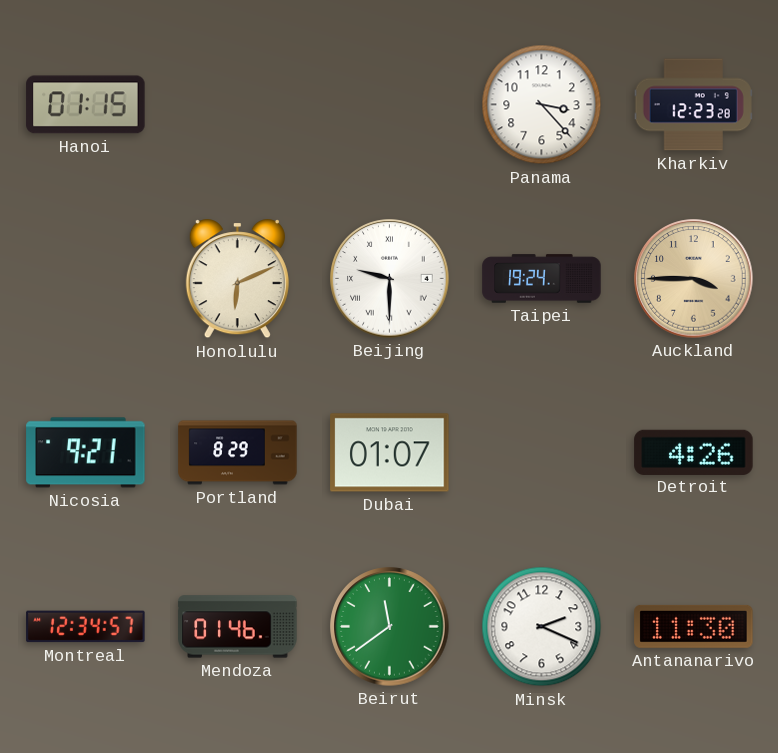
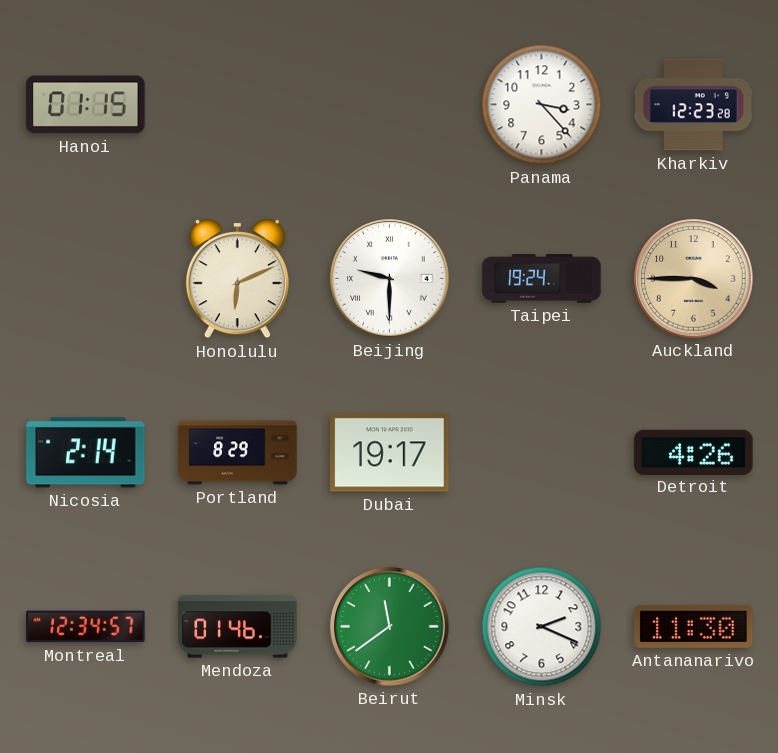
Nicosia: 9:21 -> 2:14
Dubai: 01:07 -> 19:17
